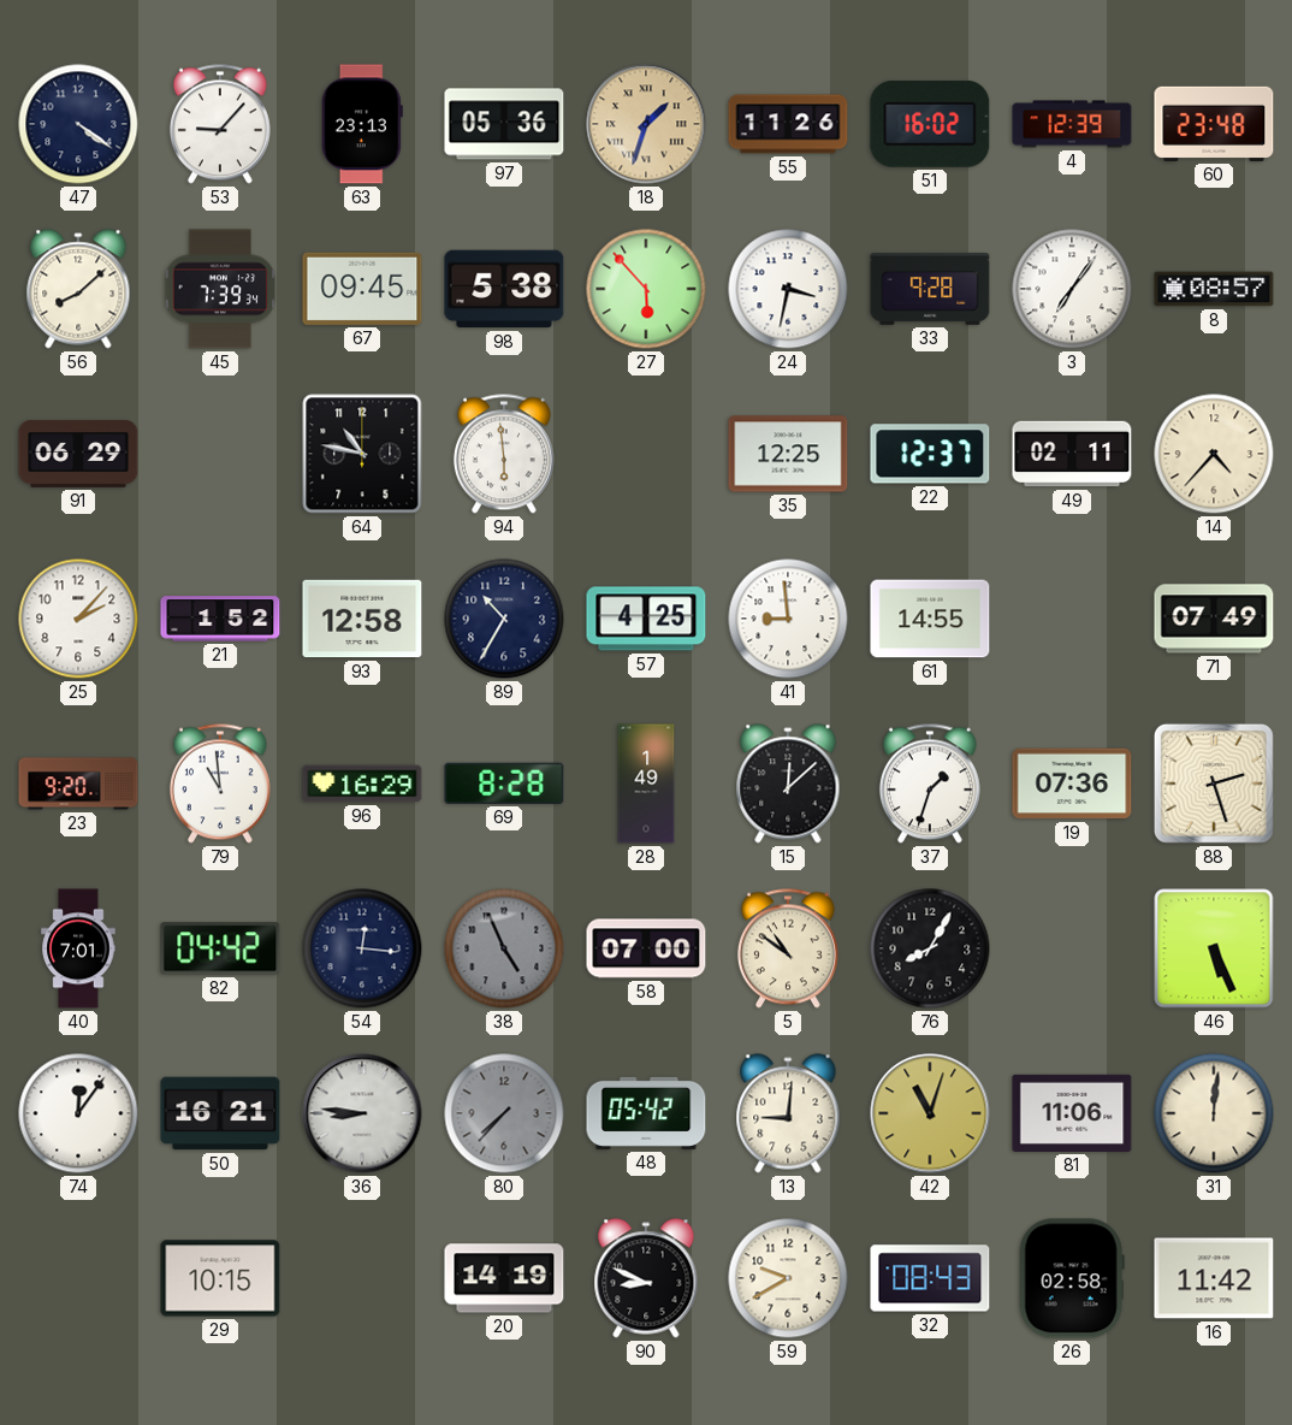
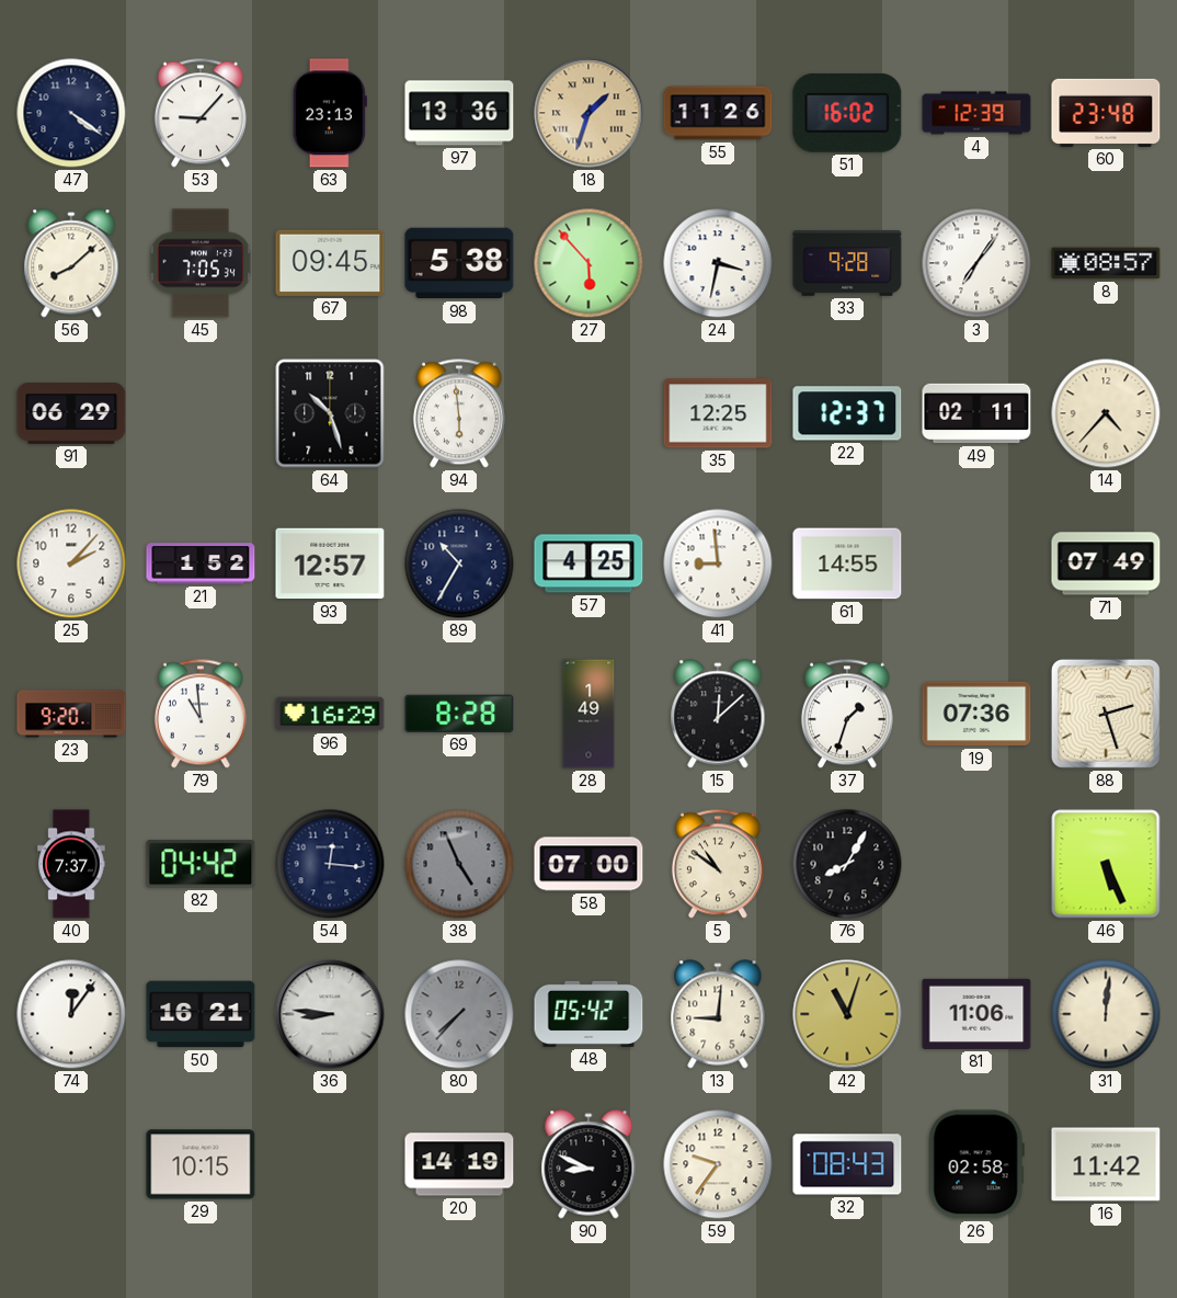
97: 05:36 -> 13:36
45: 7:39 -> 7:05
64: 10:47 -> 10:27
93: 12:58 -> 12:57
40: 7:01 -> 7:37
59: 9:40 -> 9:36
